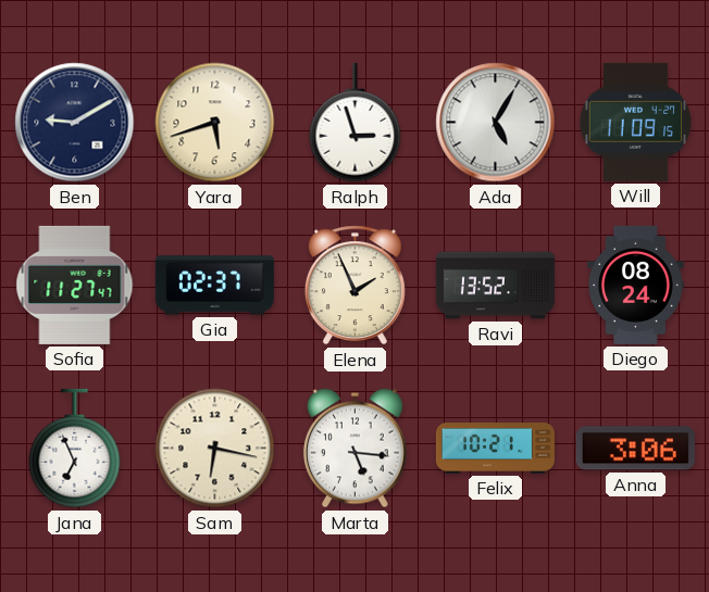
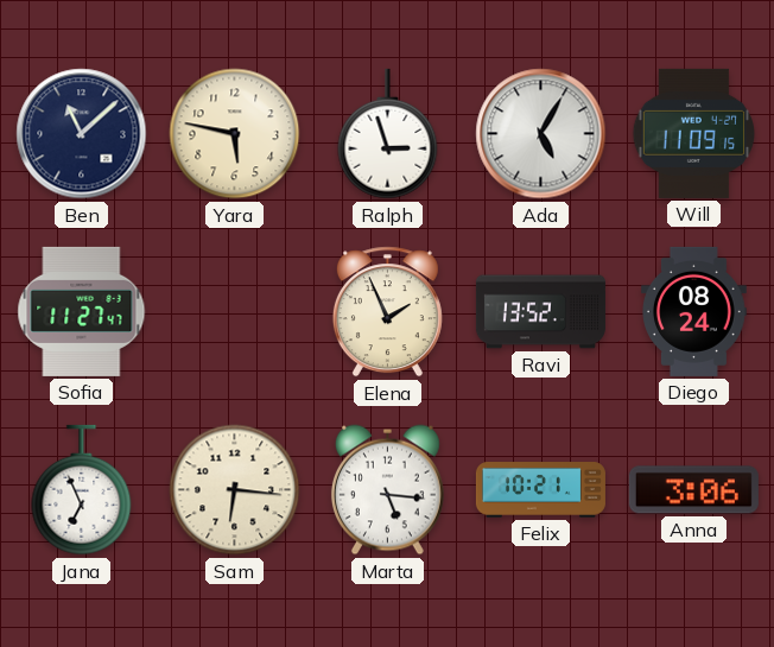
Ben: 9:10 -> 11:08
Yara: 5:42 -> 5:47
Gia: 02:37 -> none
Sam: 6:17 -> 6:16
